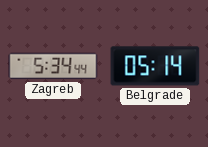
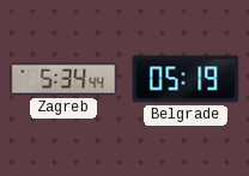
Belgrade: 05:14 -> 05:19
